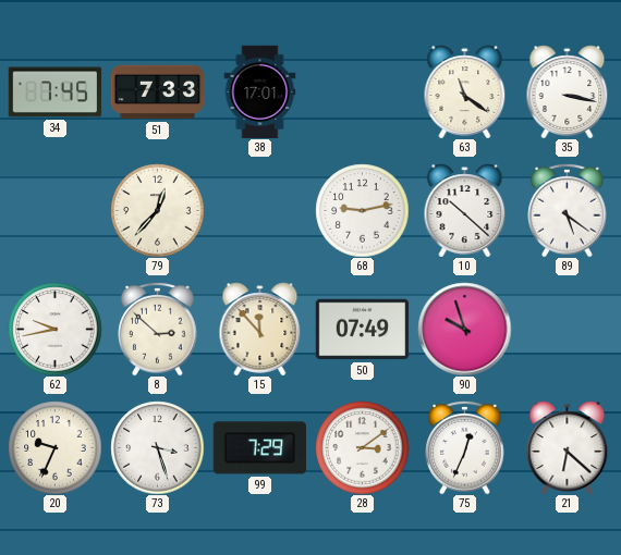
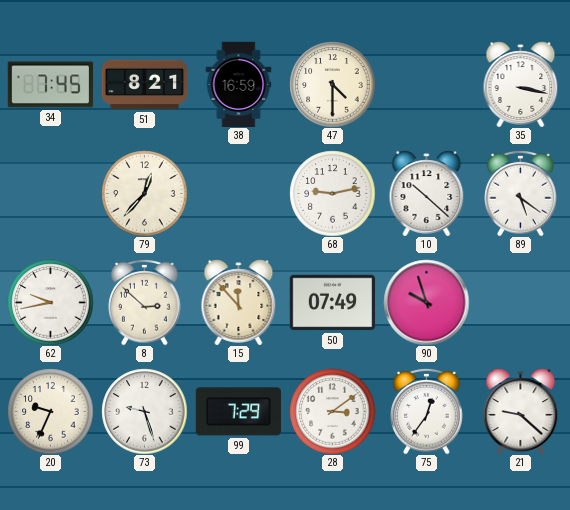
51: 7:33 -> 8:21
38: 17:01 -> 16:59
47: none -> 4:30
63: 11:21 -> none
73: 3:27 -> 9:27
75: 12:34 -> 12:36
21: 6:22 -> 9:22
